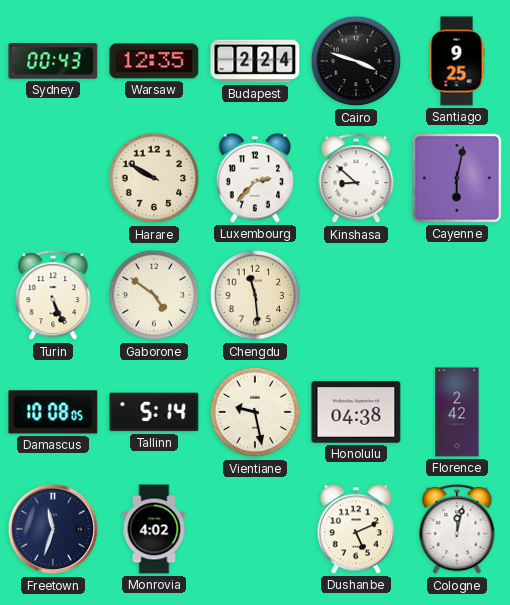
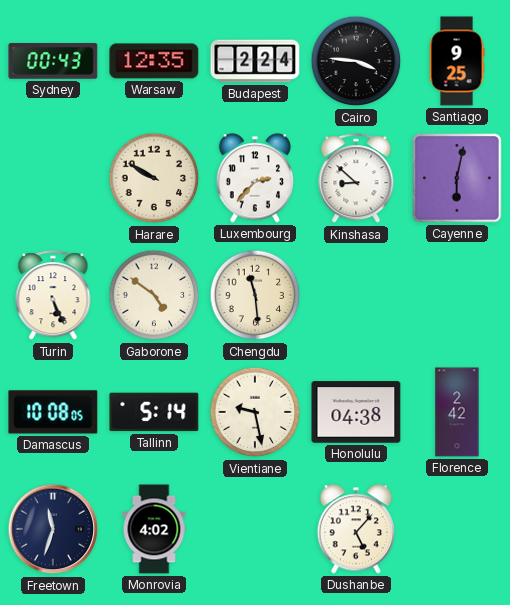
Cairo: 3:48 -> 3:46
Dushanbe: 5:11 -> 5:07
Cologne: 12:02 -> none
